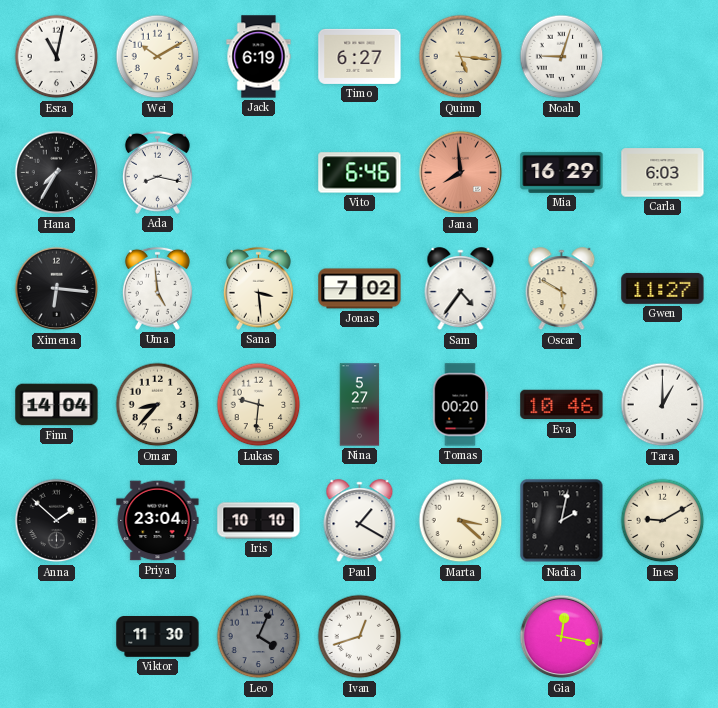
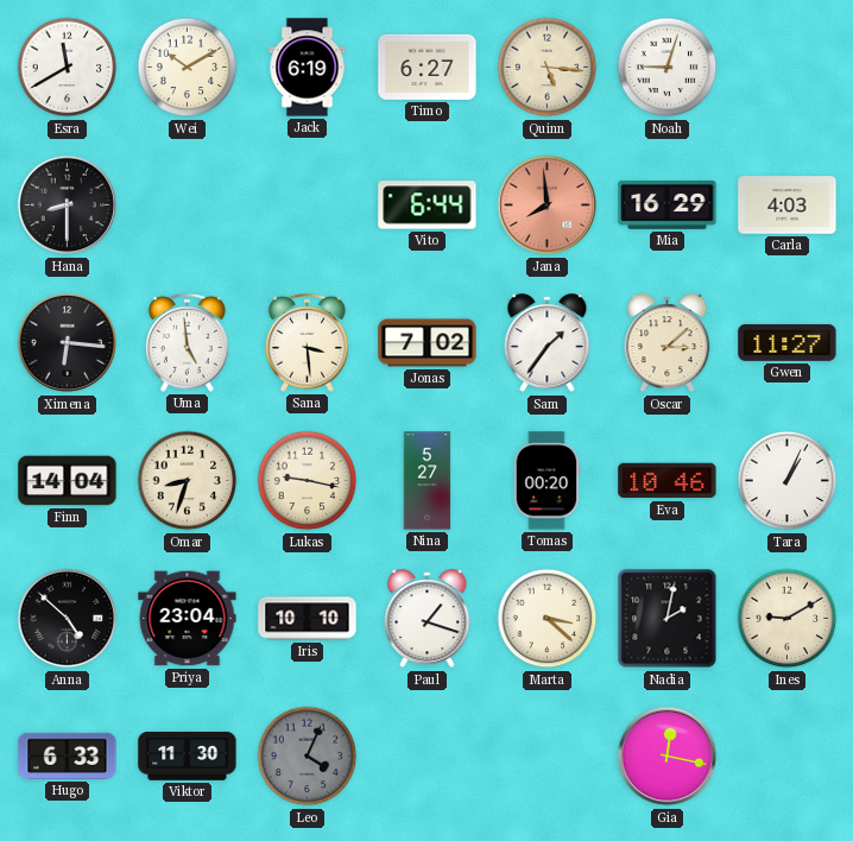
Esra: 11:02 -> 11:40
Hana: 7:35 -> 8:30
Ada: 8:17 -> none
Vito: 6:46 -> 6:44
Carla: 6:03 -> 4:03
Sam: 4:36 -> 1:36
Oscar: 5:50 -> 3:08
Omar: 8:37 -> 8:33
Lukas: 9:31 -> 9:17
Tara: 1:00 -> 1:04
Anna: 1:52 -> 4:52
Paul: 1:20 -> 1:18
Hugo: none -> 6:33
Ivan: 12:42 -> none
